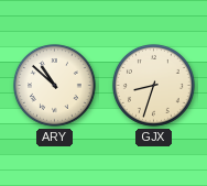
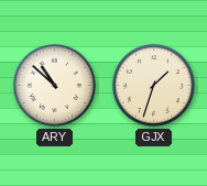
GJX: 8:33 -> 1:33
